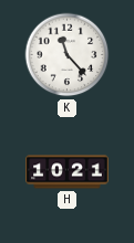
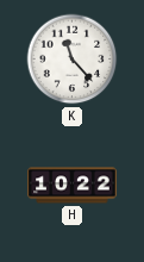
H: 10:21 -> 10:22
